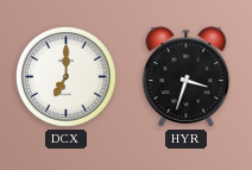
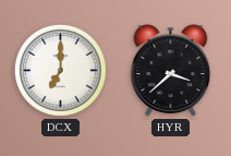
HYR: 3:33 -> 3:38
